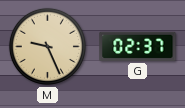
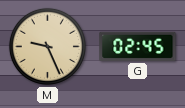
G: 02:37 -> 02:45
